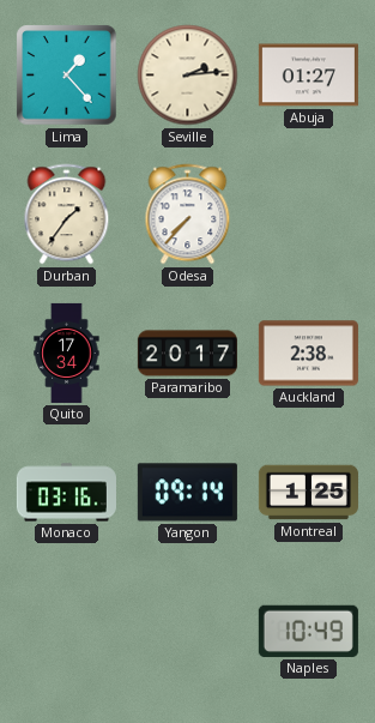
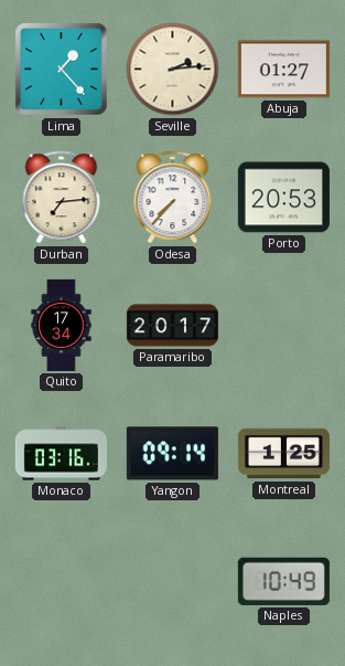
Durban: 1:36 -> 7:14
Porto: none -> 20:53
Auckland: 2:38 -> none
